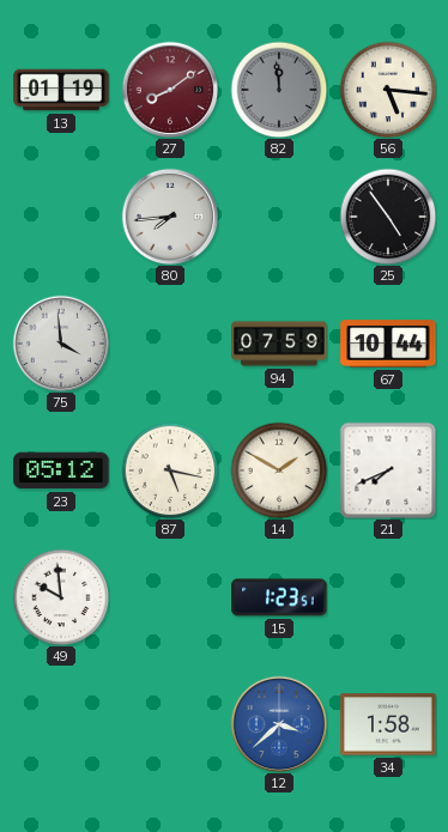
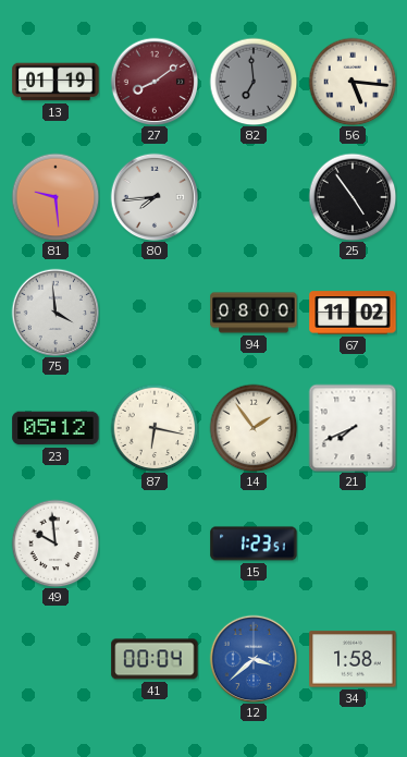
82: 11:59 -> 6:59
81: none -> 9:29
94: 07:59 -> 08:00
67: 10:44 -> 11:02
87: 5:17 -> 6:17
14: 1:50 -> 1:54
41: none -> 00:04
